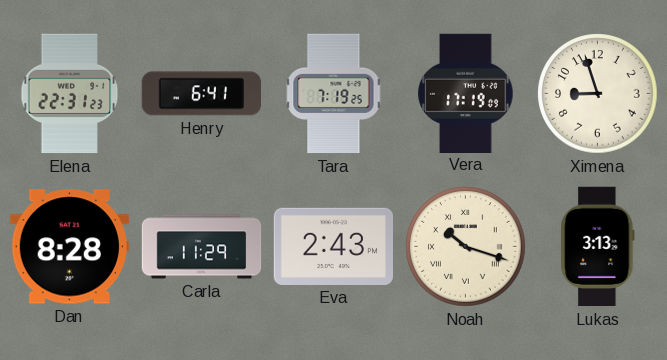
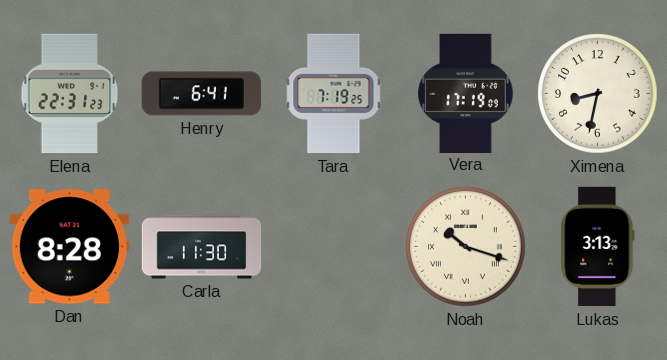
Ximena: 8:57 -> 8:32
Carla: 11:29 -> 11:30
Eva: 2:43 -> none
